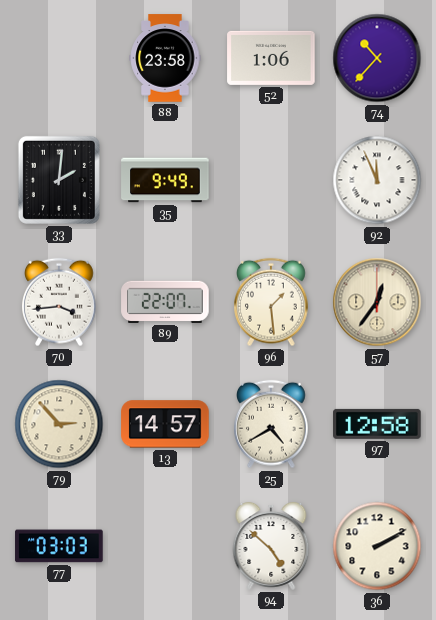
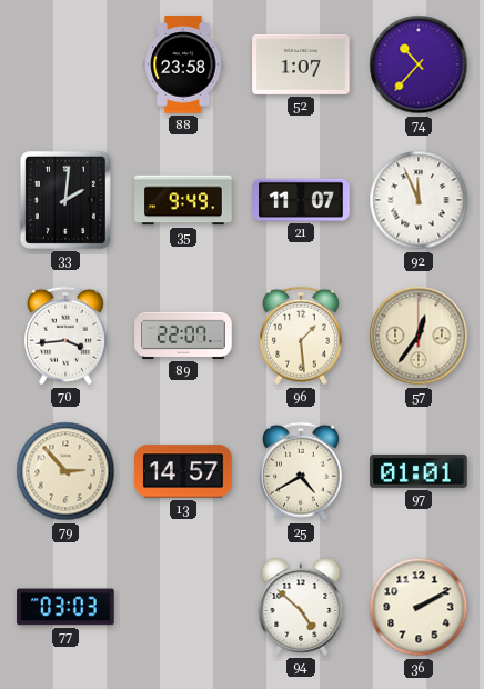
52: 1:06 -> 1:07
21: none -> 11:07
97: 12:58 -> 01:01
